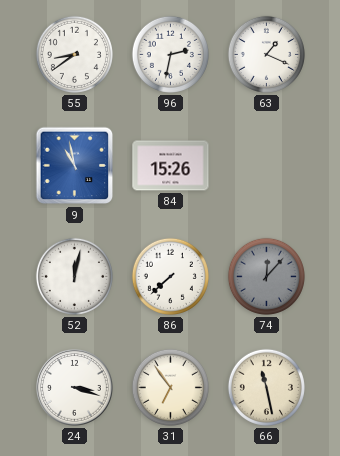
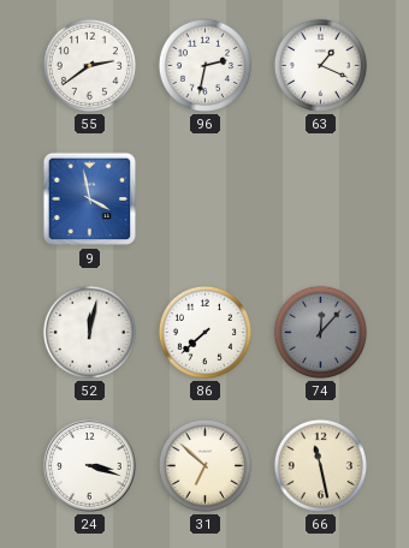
55: 8:39 -> 2:39
9: 10:58 -> 3:58
84: 15:26 -> none
31: 6:54 -> 6:52
